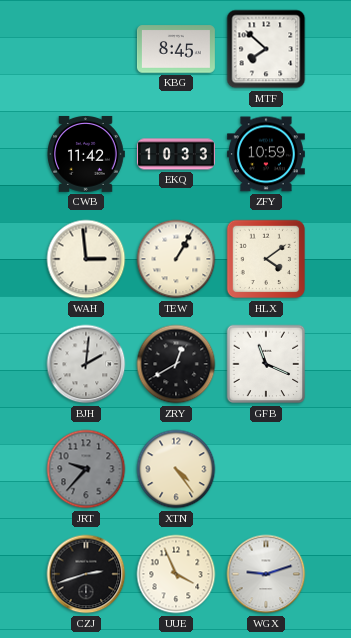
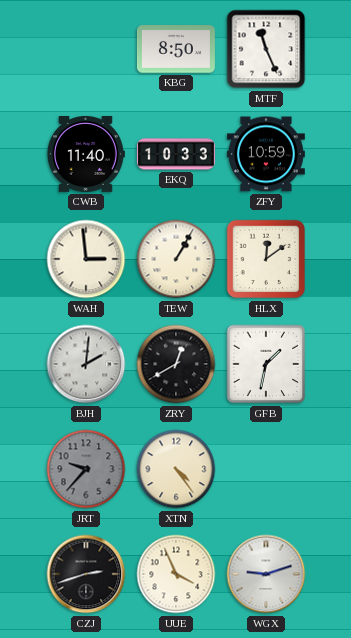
KBG: 8:45 -> 8:50
MTF: 7:52 -> 11:26
CWB: 11:42 -> 11:40
HLX: 4:09 -> 12:09
GFB: 11:19 -> 1:32
